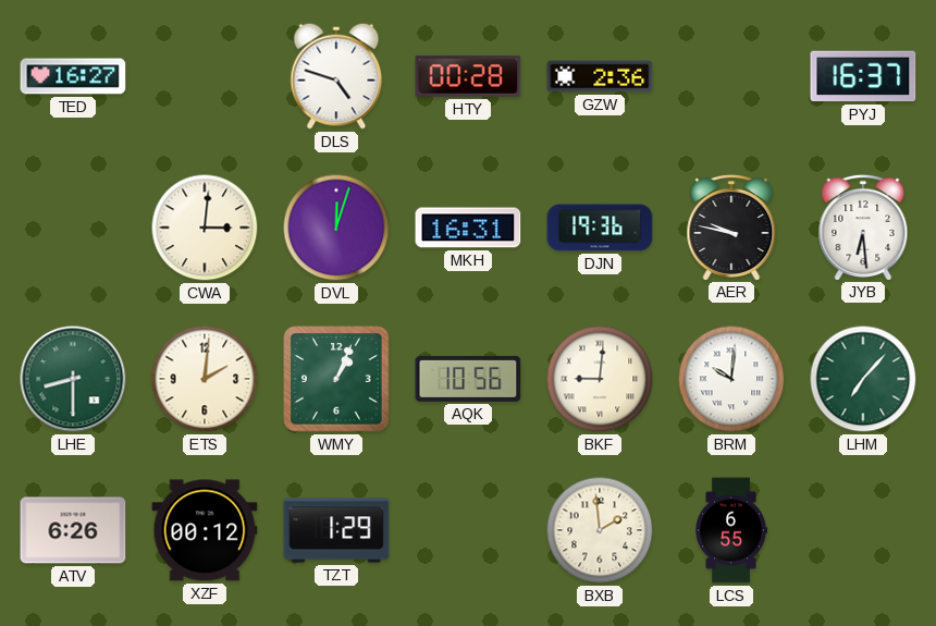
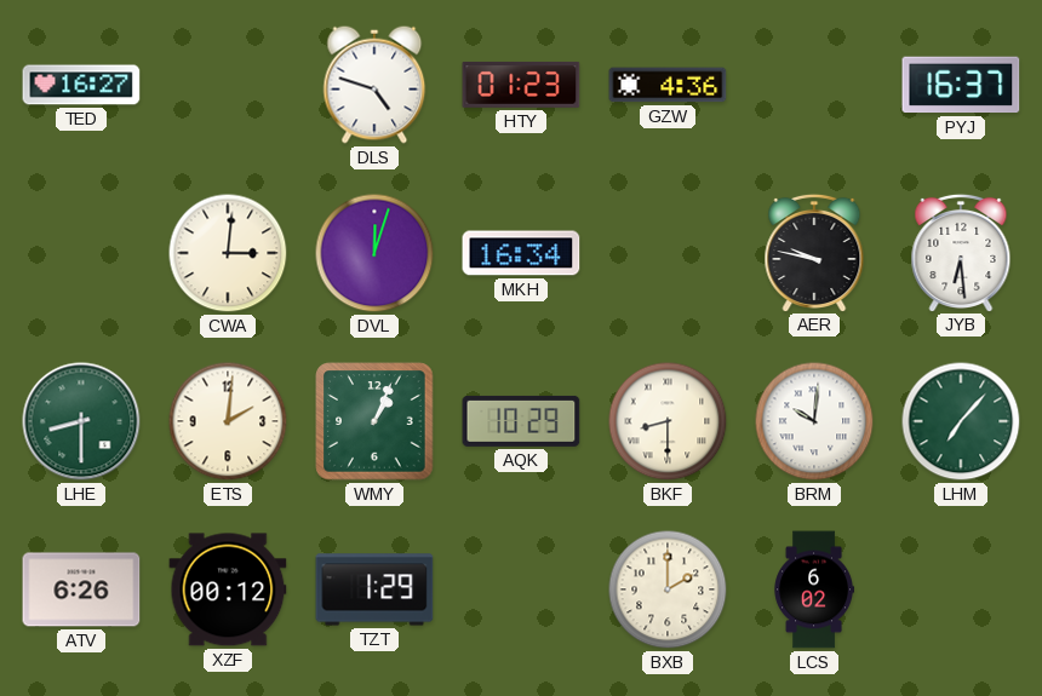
HTY: 00:28 -> 01:23
GZW: 2:36 -> 4:36
MKH: 16:31 -> 16:34
DJN: 19:36 -> none
AQK: 10:56 -> 10:29
BKF: 9:01 -> 8:30
BXB: 1:59 -> 2:00
LCS: 6:55 -> 6:02
